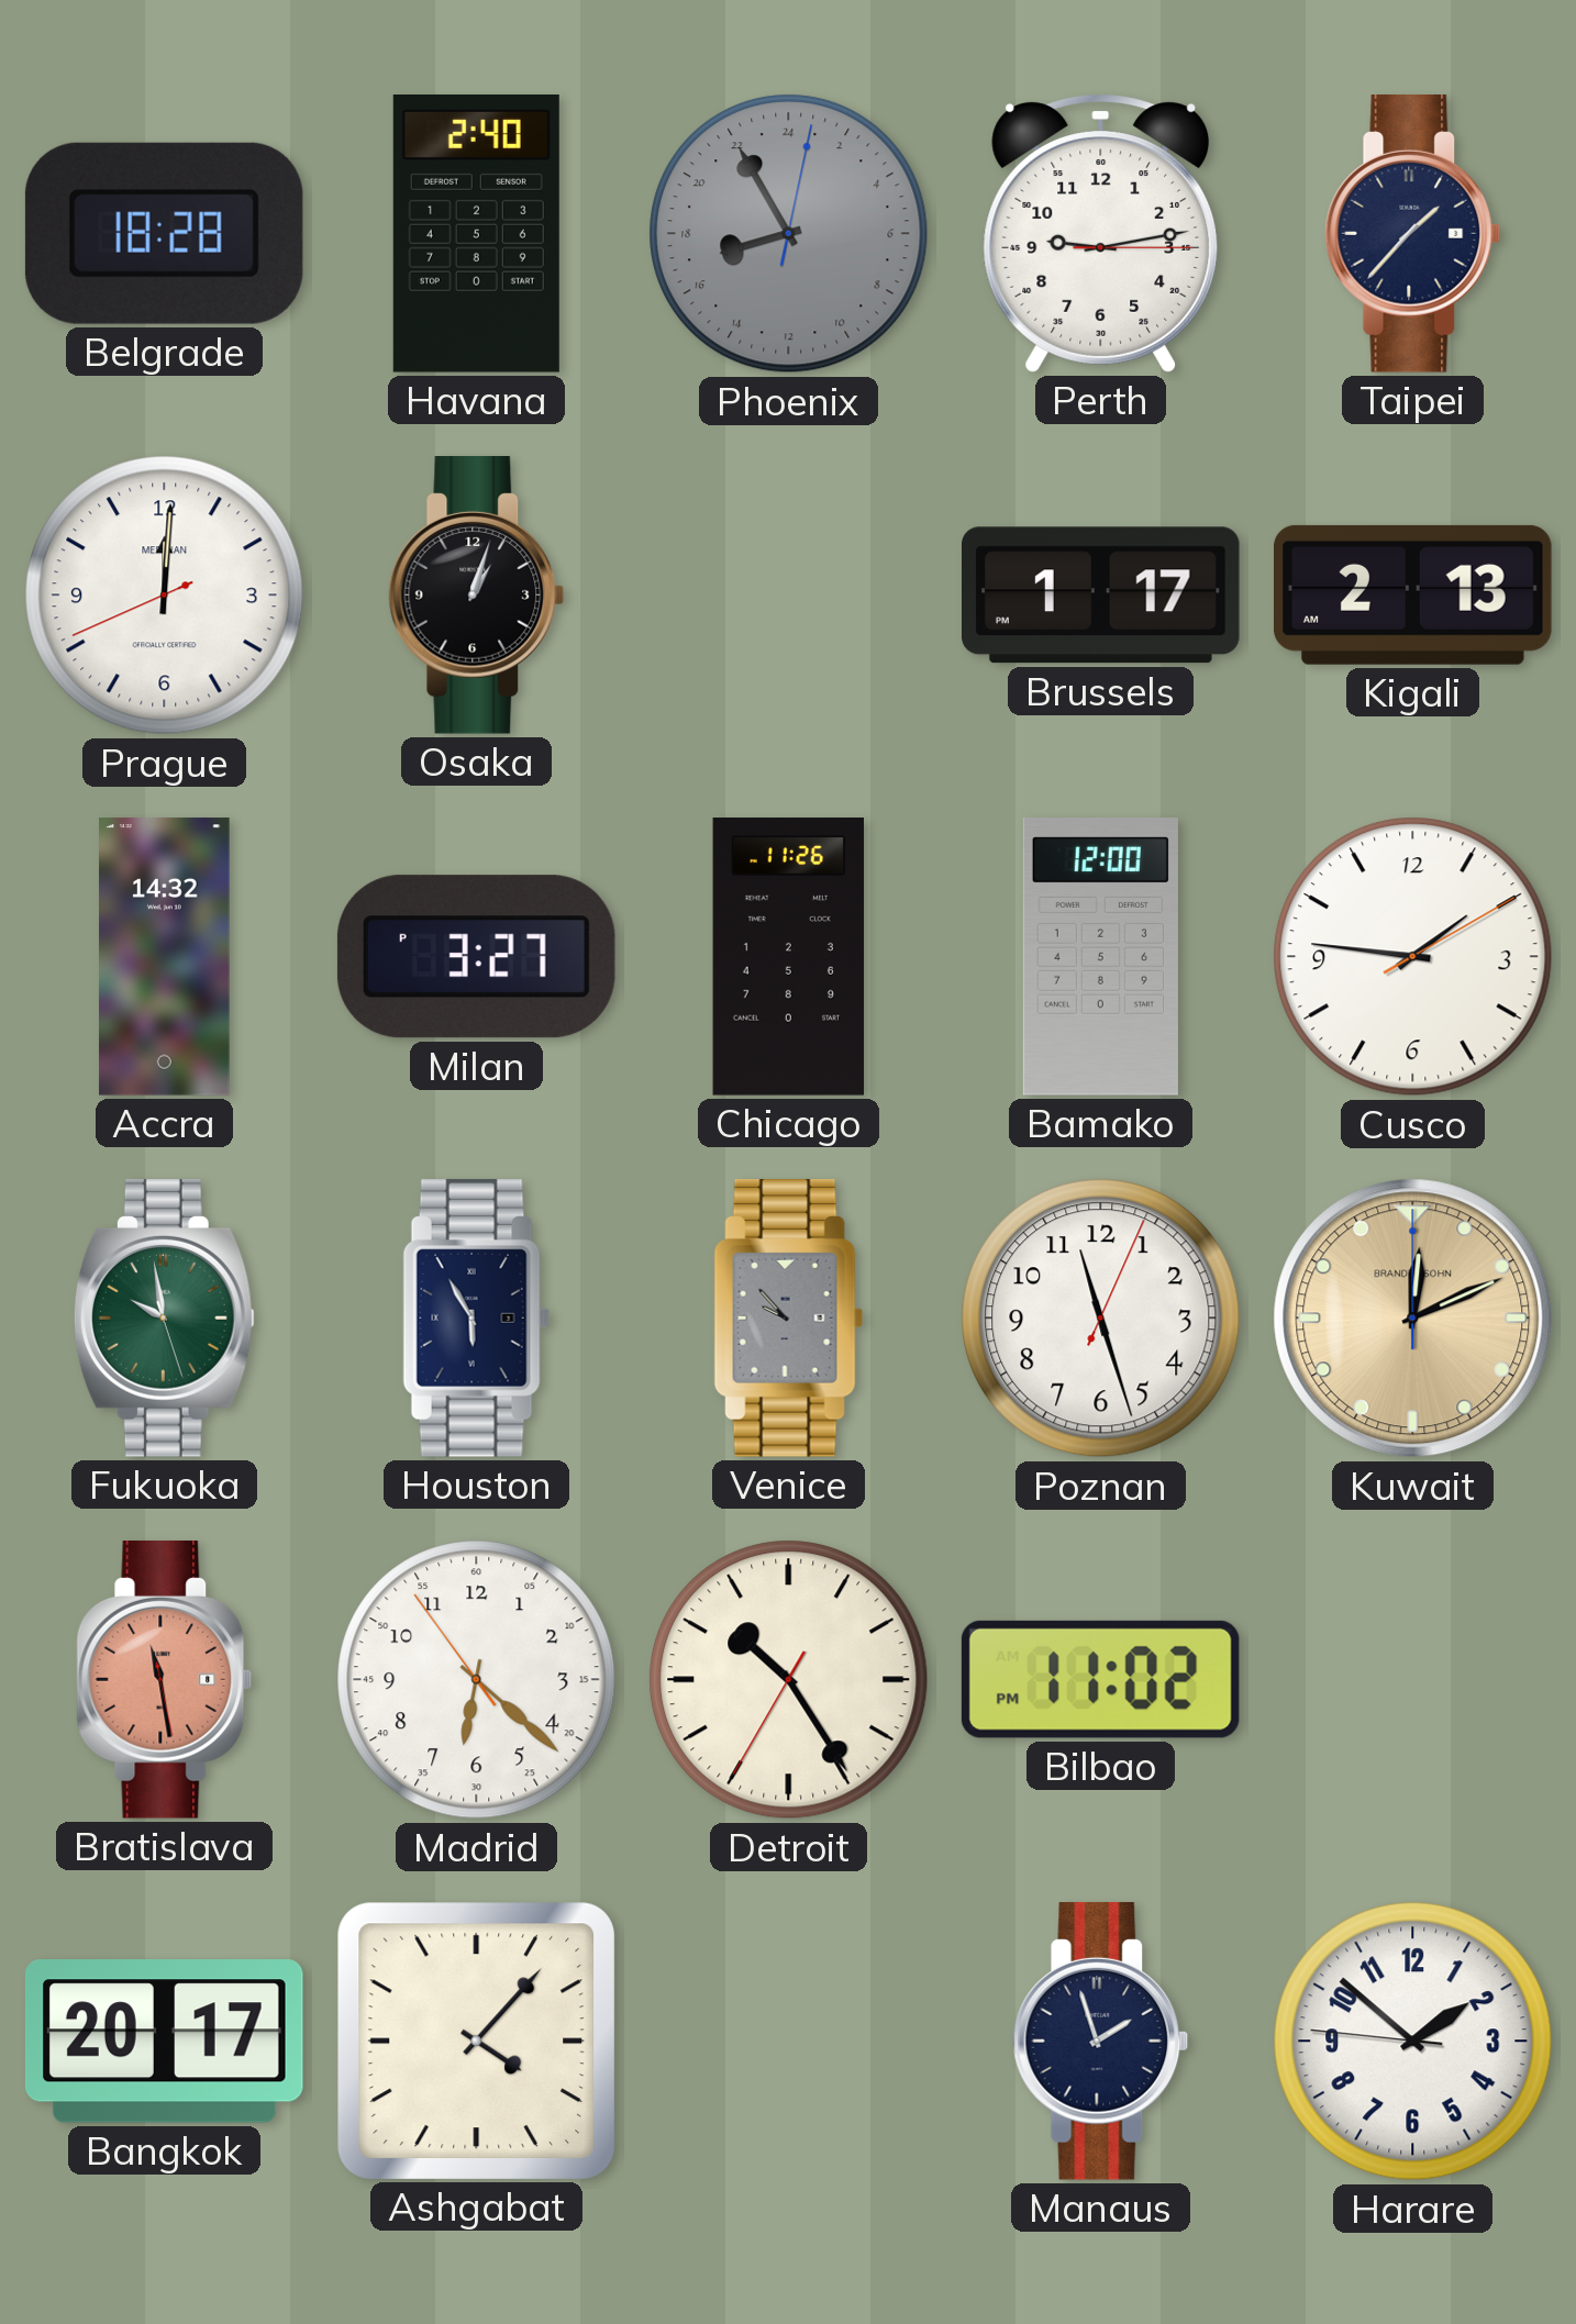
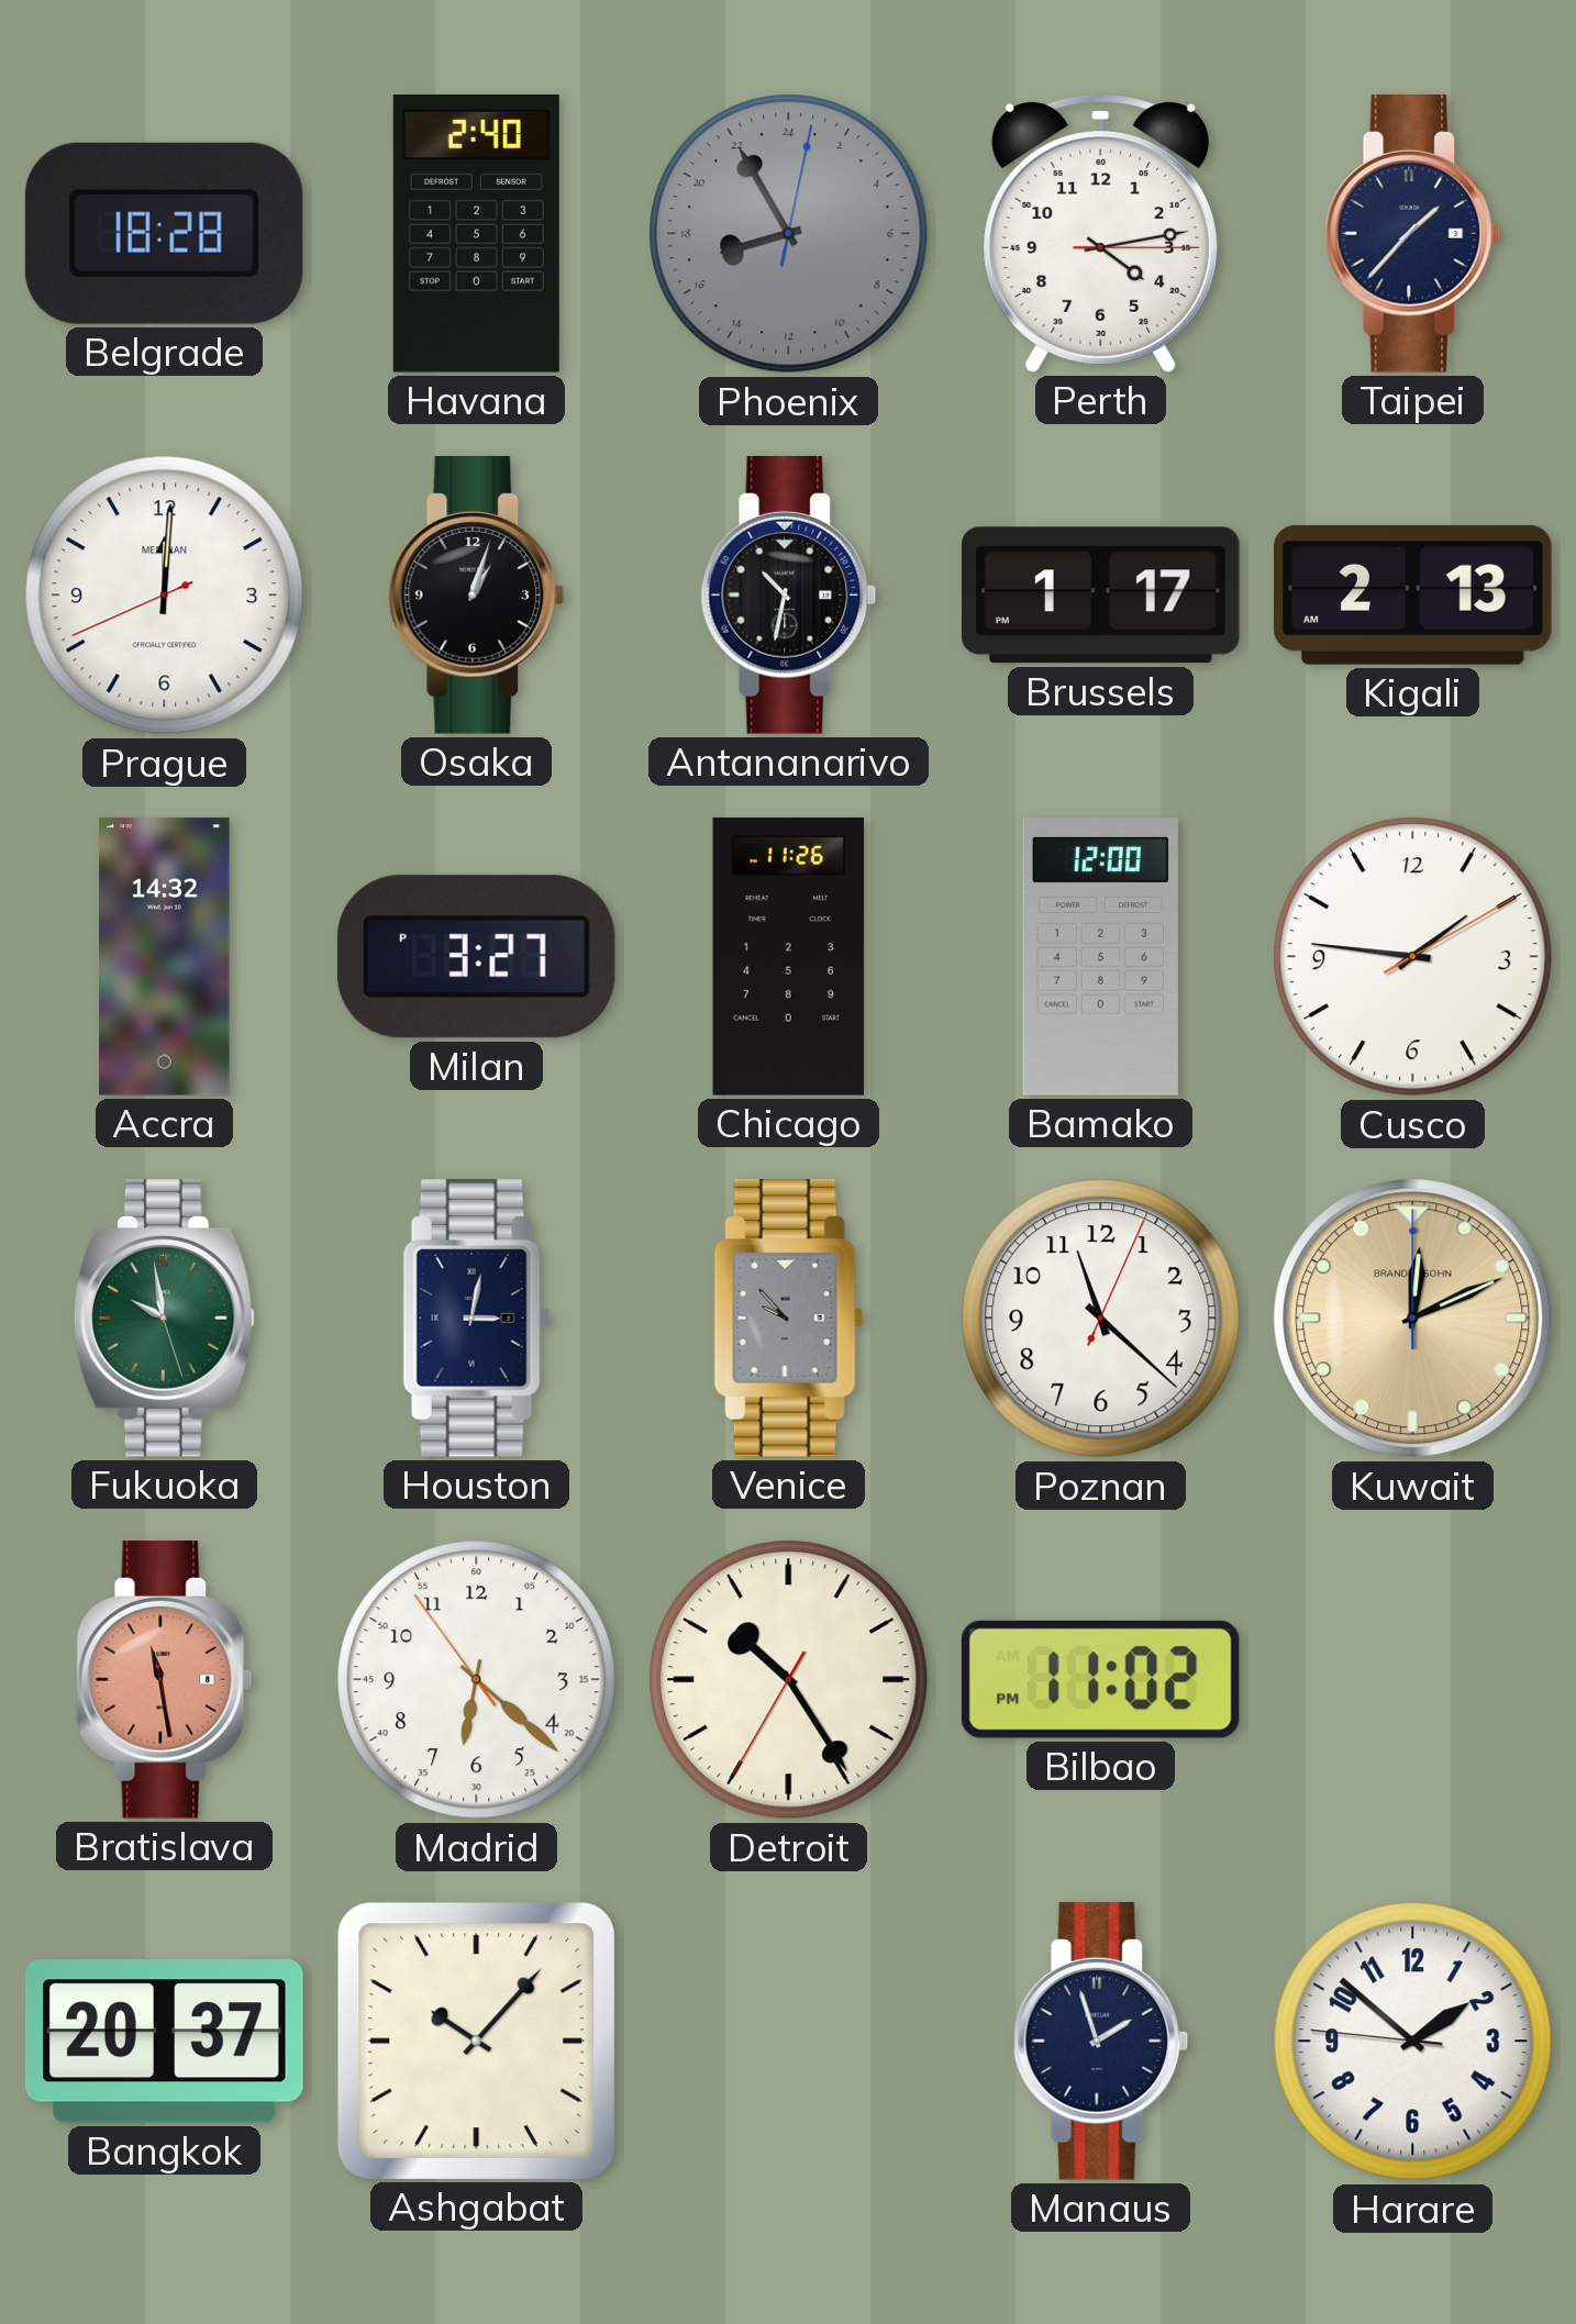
Perth: 9:13 -> 4:13
Antananarivo: none -> 10:32
Houston: 5:55 -> 3:02
Poznan: 11:27 -> 11:22
Bangkok: 20:17 -> 20:37
Ashgabat: 4:07 -> 10:07
